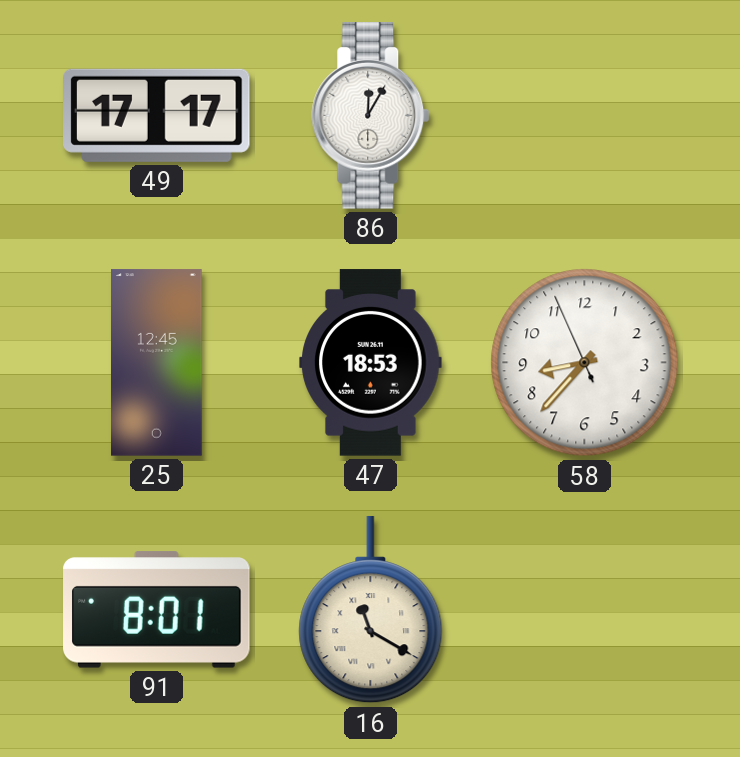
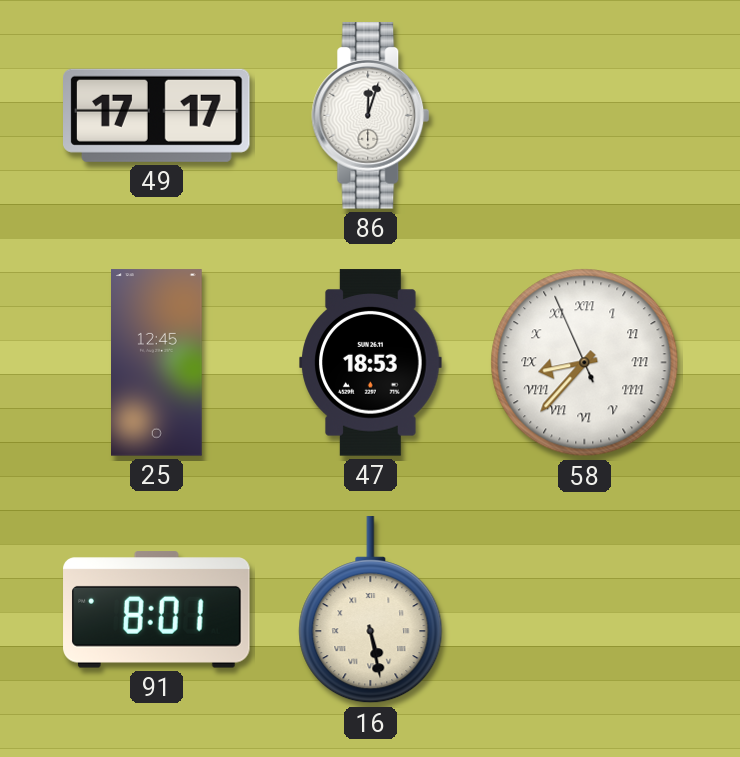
86: 12:05 -> 12:03
58 numerals: Arabic -> Roman
16: 11:20 -> 5:28
